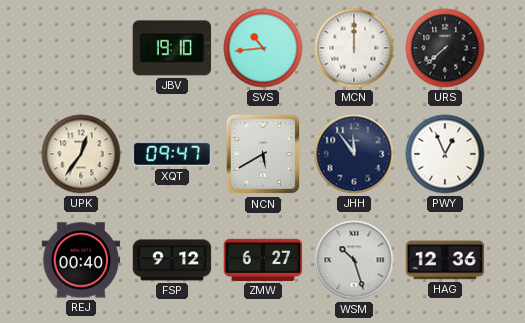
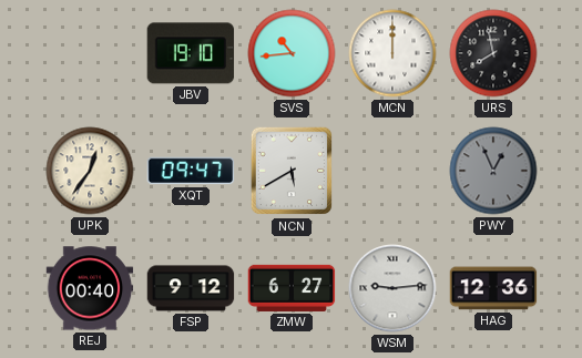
URS: 7:38 -> 7:58
JHH: 11:54 -> none
PWY dial: white -> grey
WSM: 10:27 -> 9:14
